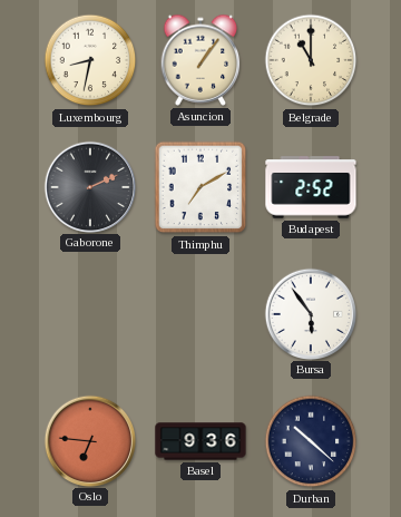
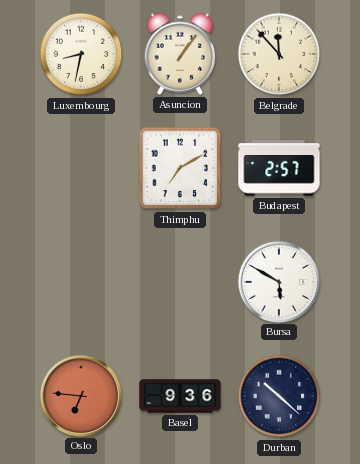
Belgrade: 11:00 -> 11:53
Gaborone: 2:11 -> none
Budapest: 2:52 -> 2:57
Bursa: 5:54 -> 5:50
